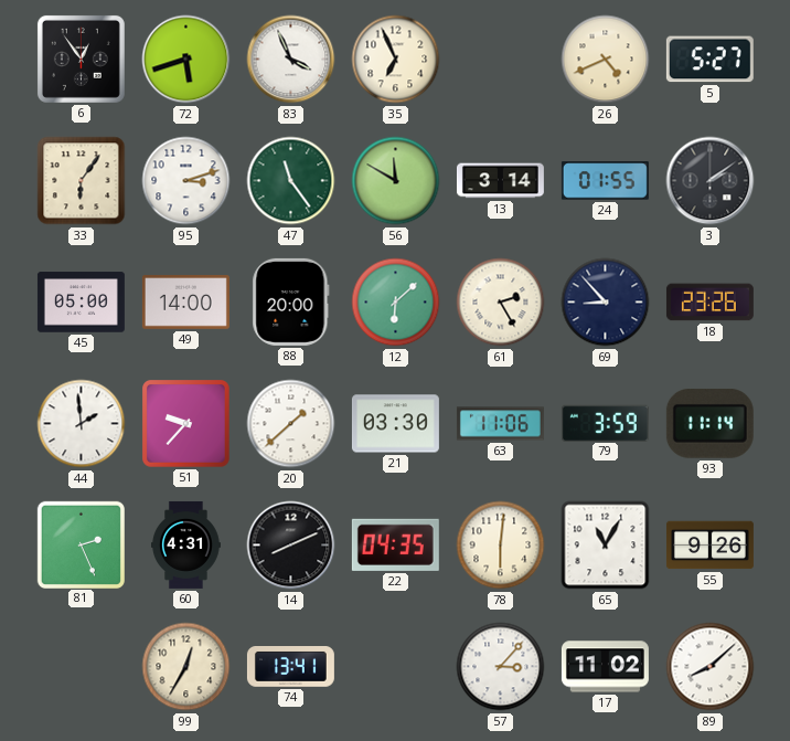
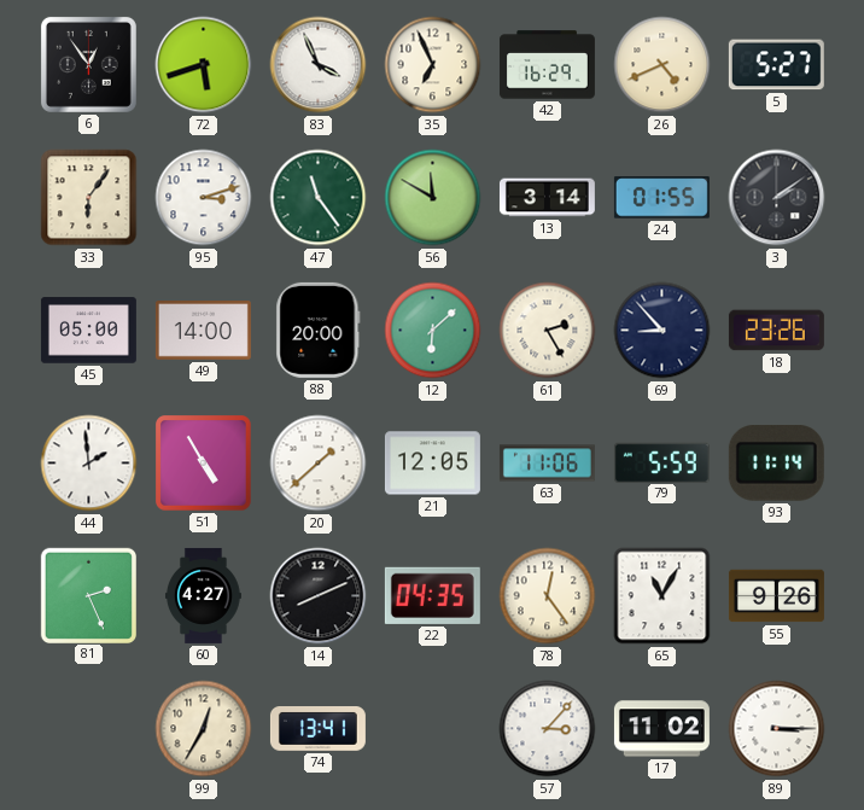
42: none -> 16:29
51: 9:37 -> 4:55
21: 03:30 -> 12:05
79: 3:59 -> 5:59
60: 4:31 -> 4:27
78: 6:01 -> 12:24
89: 8:08 -> 3:15
